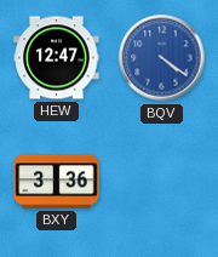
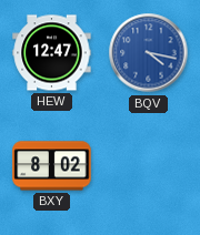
BQV: 4:21 -> 4:17
BXY: 3:36 -> 8:02
